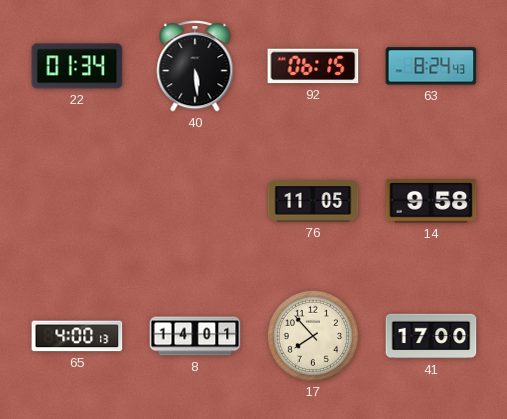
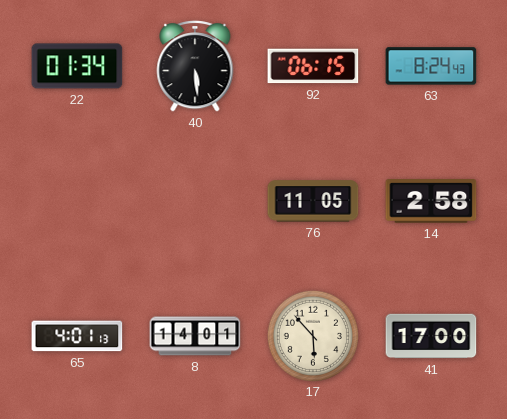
14: 9:58 -> 2:58
65: 4:00 -> 4:01
17: 7:53 -> 5:53
